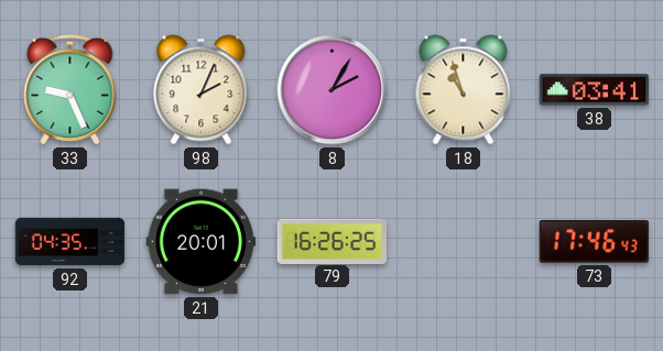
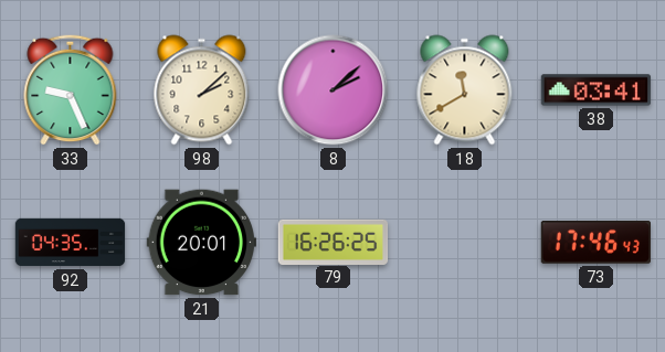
98: 2:04 -> 2:08
8: 2:05 -> 2:08
18: 10:57 -> 11:40
